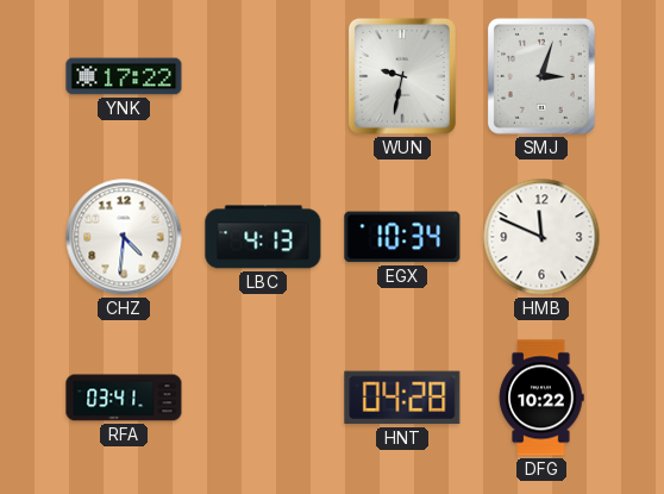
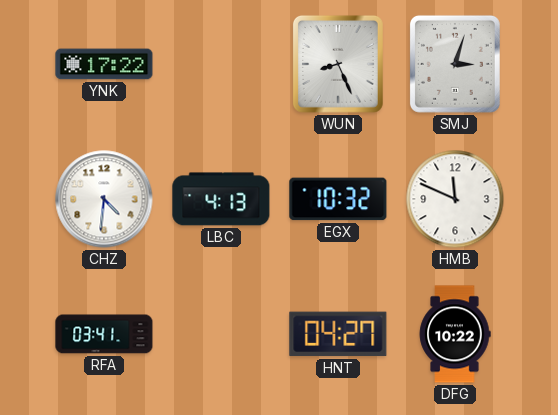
WUN: 9:32 -> 8:26
EGX: 10:34 -> 10:32
HNT: 04:28 -> 04:27
